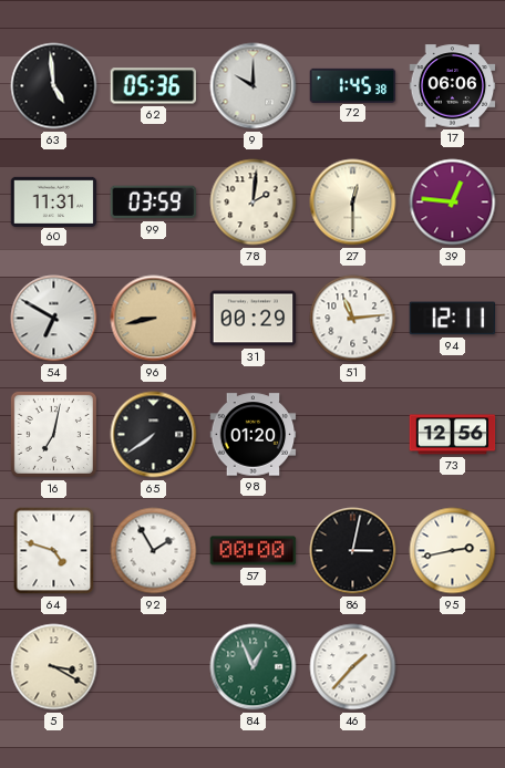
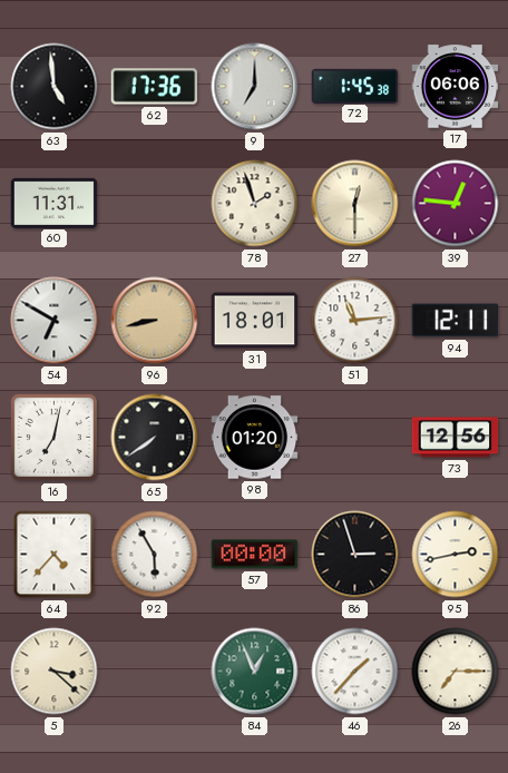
62: 05:36 -> 17:36
9: 10:00 -> 7:00
99: 03:59 -> none
78: 2:01 -> 1:57
31: 00:29 -> 18:01
64: 4:48 -> 4:37
92: 1:55 -> 5:55
86: 3:02 -> 2:57
5: 3:20 -> 3:22
26: none -> 7:15
